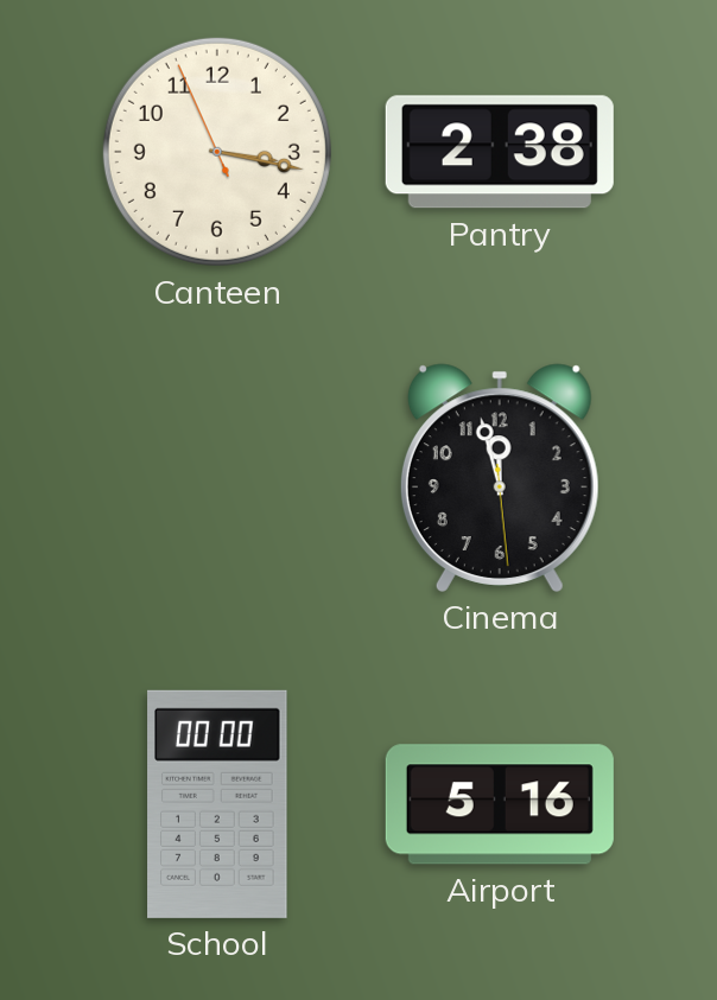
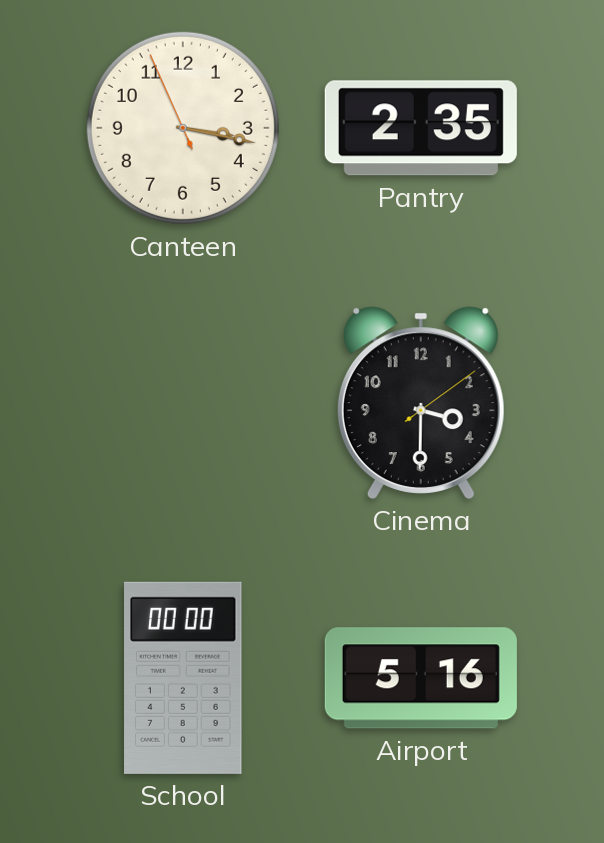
Pantry: 2:38 -> 2:35
Cinema: 11:57 -> 3:30
